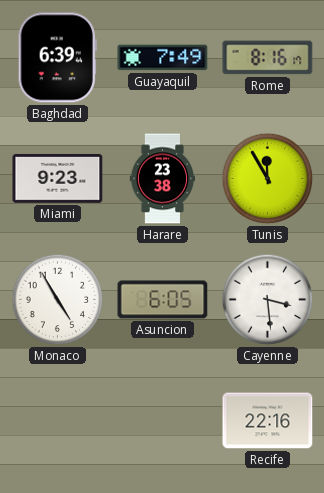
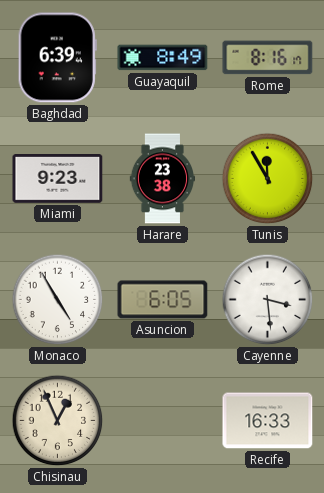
Guayaquil: 7:49 -> 8:49
Chisinau: none -> 12:56
Recife: 22:16 -> 16:33
